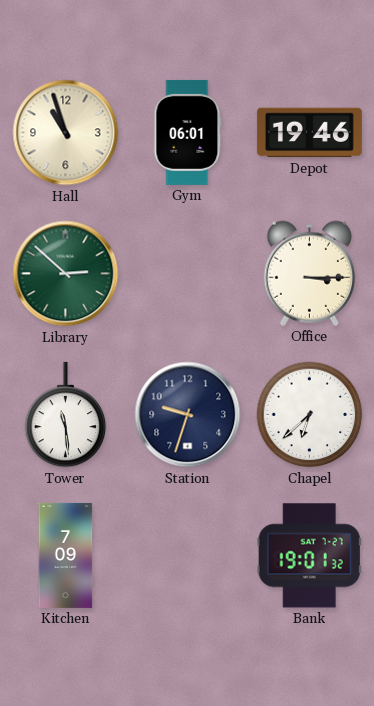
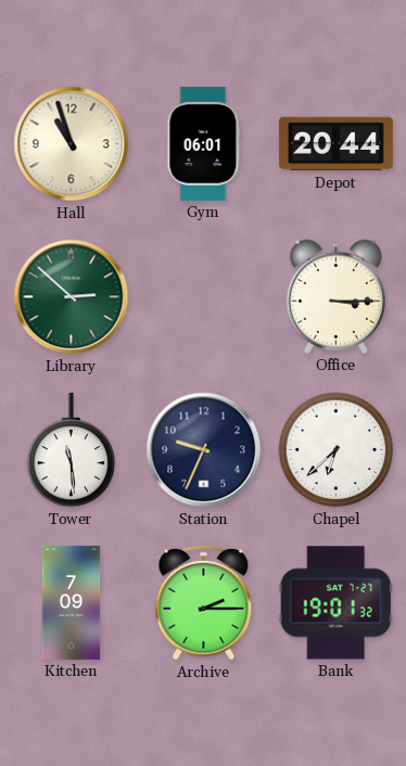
Depot: 19:46 -> 20:44
Station: 9:33 -> 9:34
Archive: none -> 2:15
